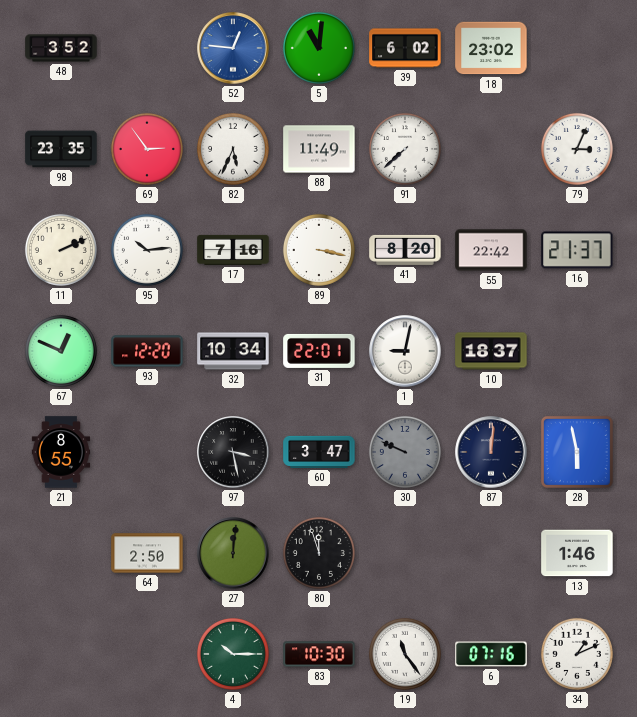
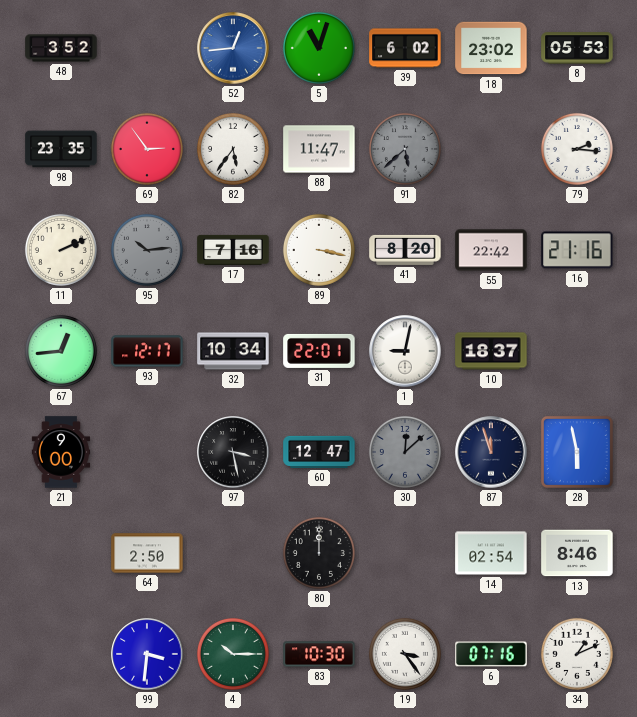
52: 12:46 -> 12:44
5: 11:01 -> 11:03
8: none -> 05:53
82: 5:34 -> 5:36
88: 11:49 -> 11:47
91: 7:38 -> 5:38
91 dial: white -> grey
79: 3:04 -> 2:16
95 dial: white -> grey
16: 21:37 -> 21:16
67: 12:49 -> 12:44
93: 12:20 -> 12:17
21: 8:55 -> 9:00
60: 3:47 -> 12:47
30: 9:49 -> 12:08
87: 12:01 -> 11:57
27: 12:01 -> none
80: 11:57 -> 12:00
14: none -> 02:54
13: 1:46 -> 8:46
99: none -> 3:31
19: 11:24 -> 3:24
